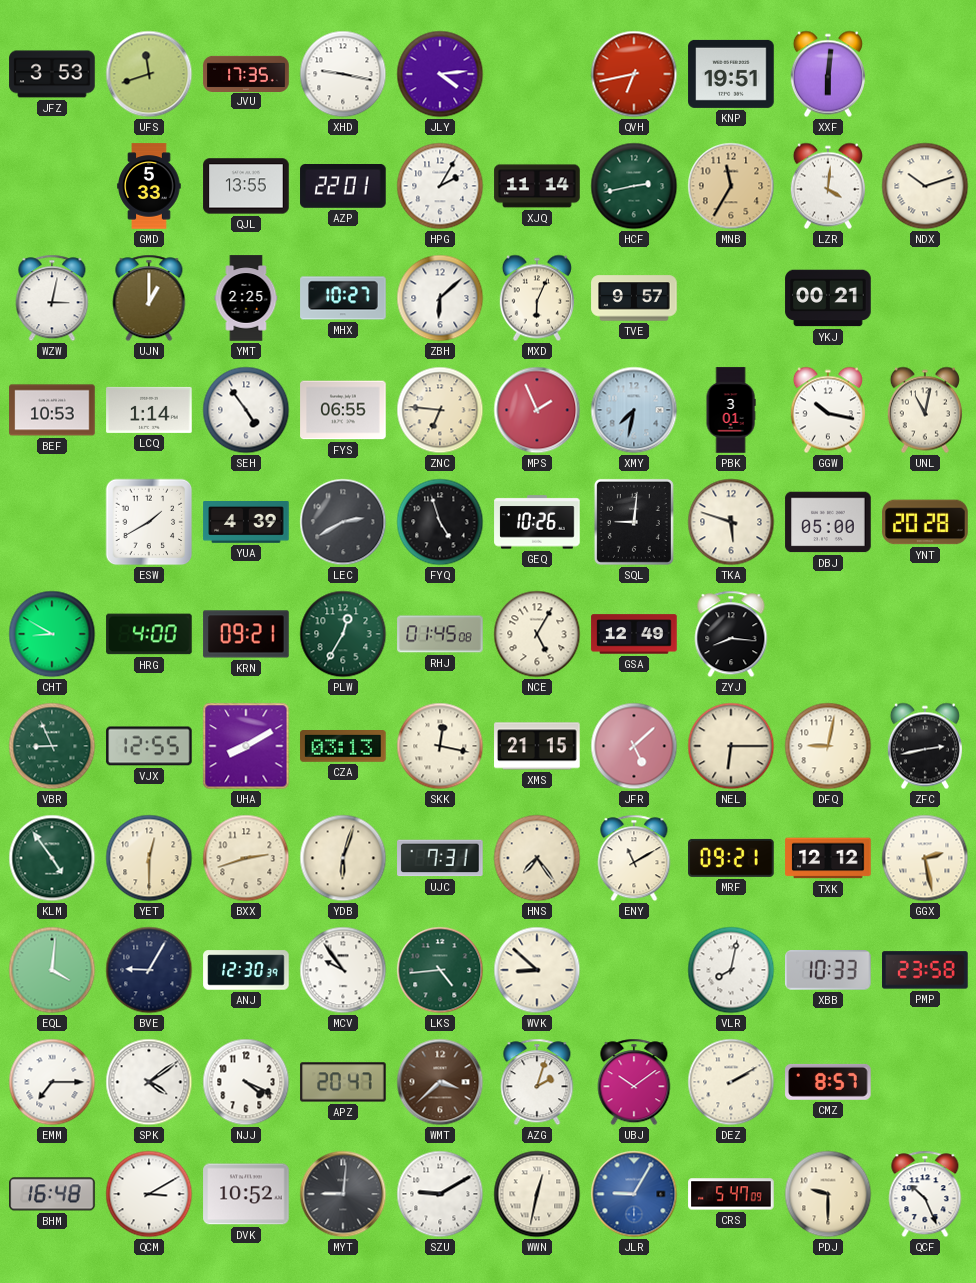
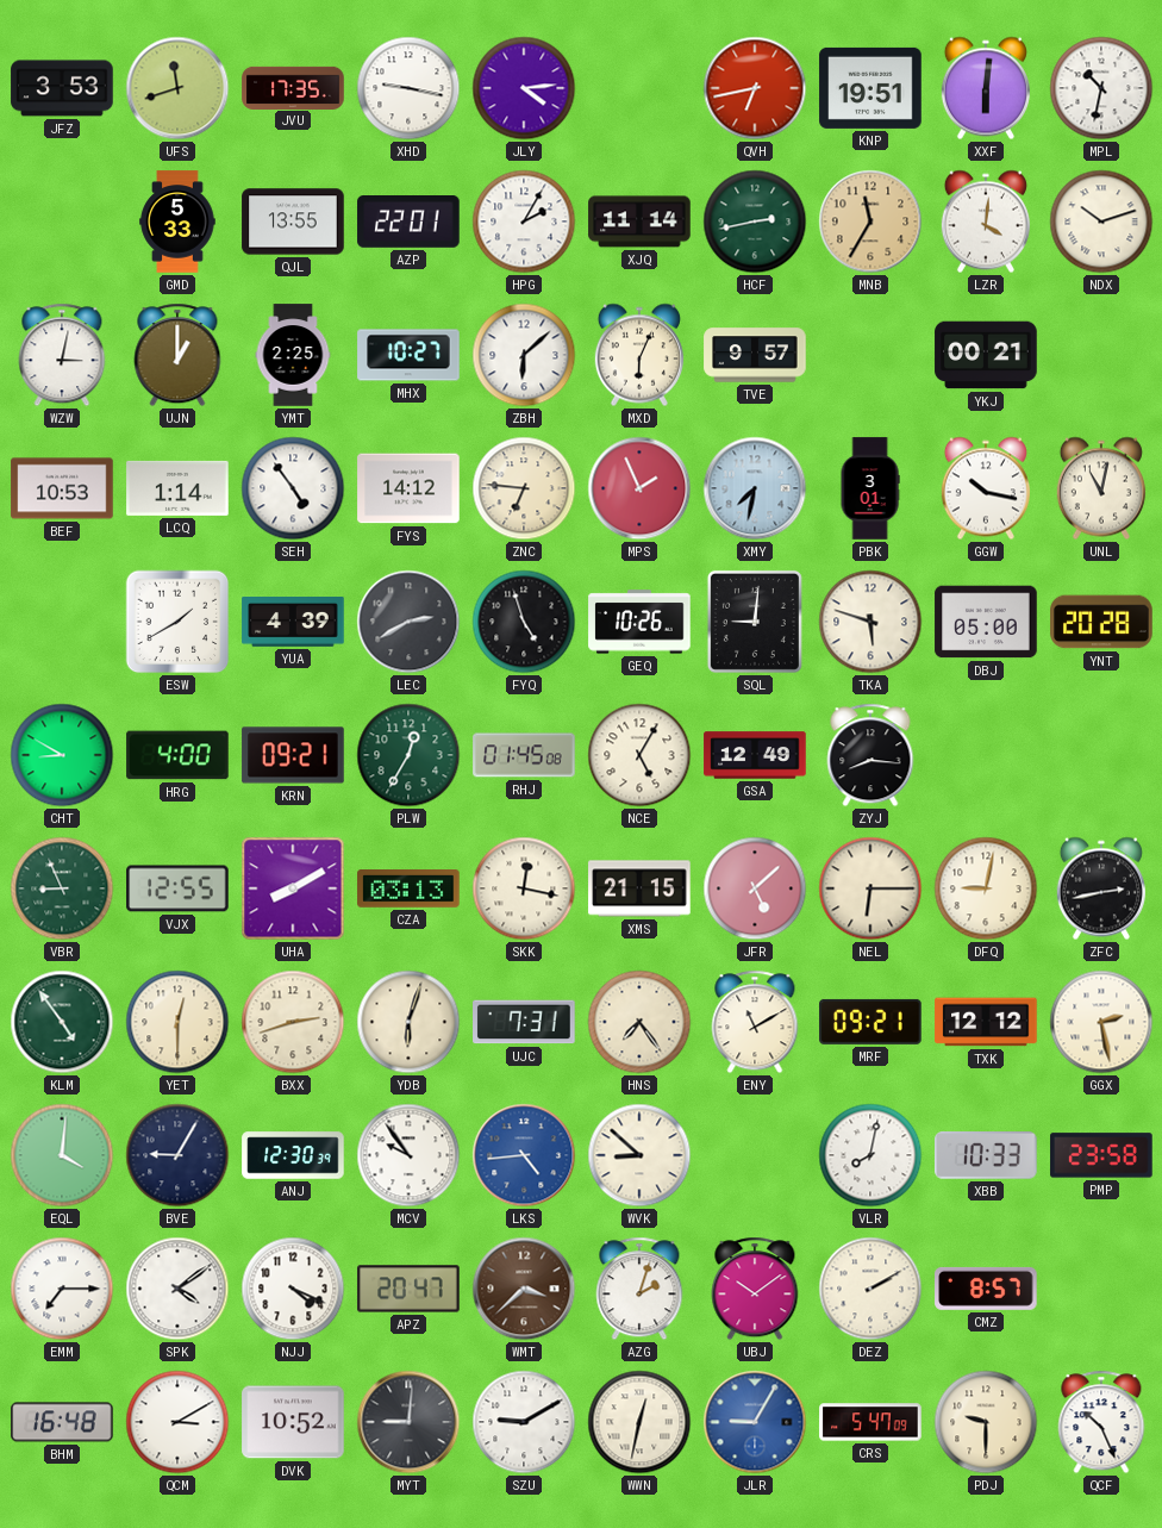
MPL: none -> 10:32
FYS: 06:55 -> 14:12
LKS dial: green -> blue
